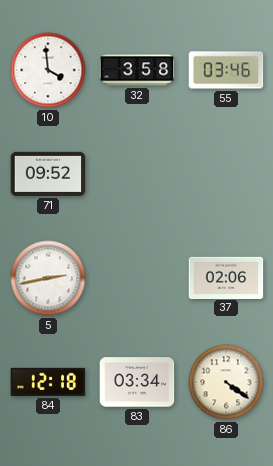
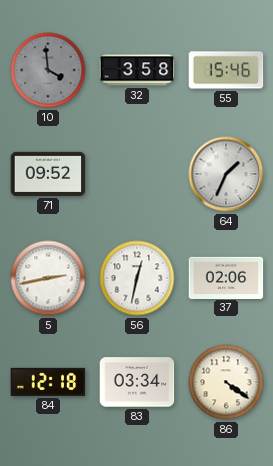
10 dial: white -> grey
55: 03:46 -> 15:46
64: none -> 1:34
56: none -> 12:32
